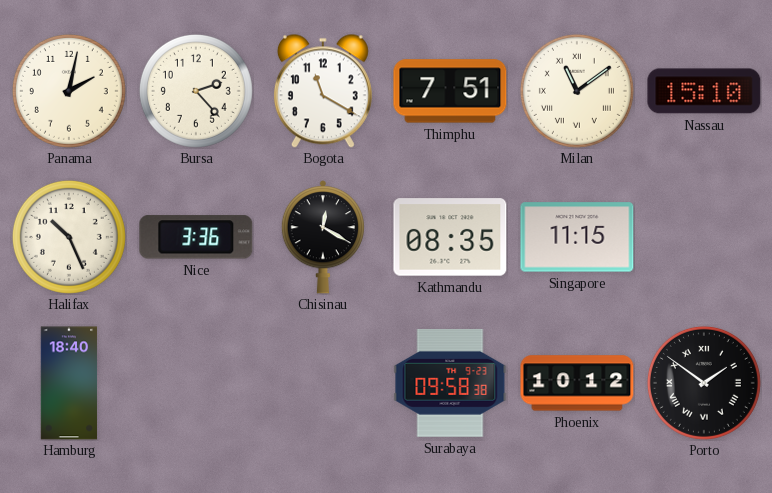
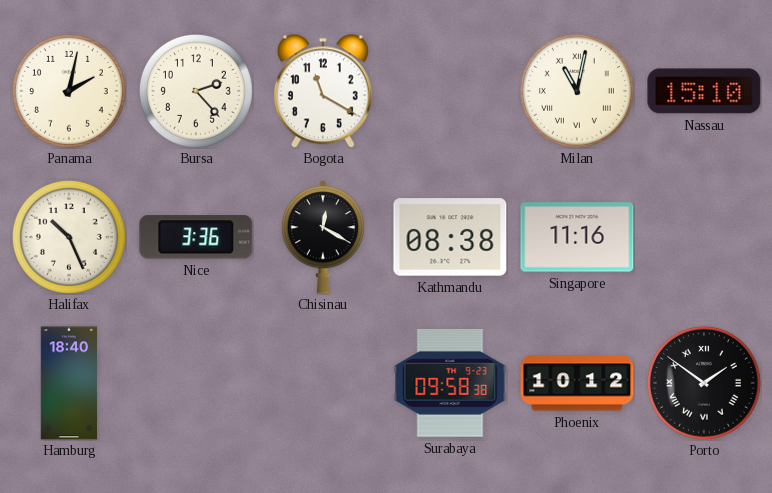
Thimphu: 7:51 -> none
Milan: 11:09 -> 11:02
Kathmandu: 08:35 -> 08:38
Singapore: 11:15 -> 11:16
